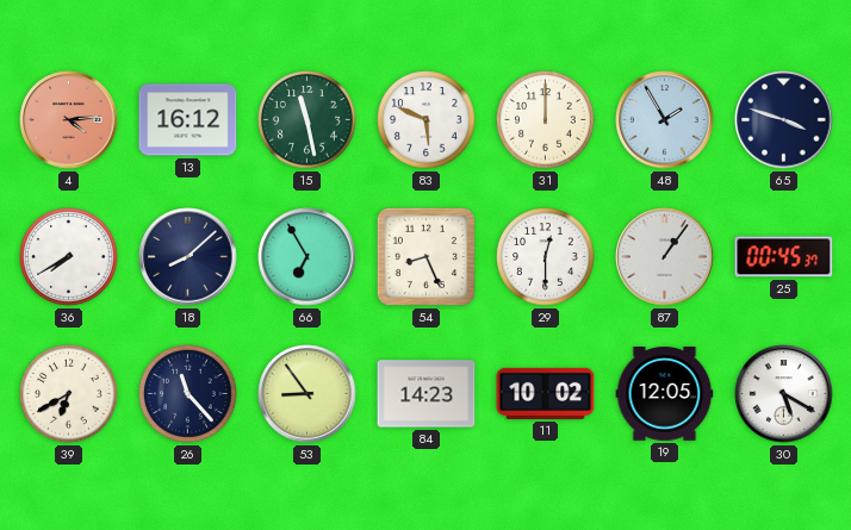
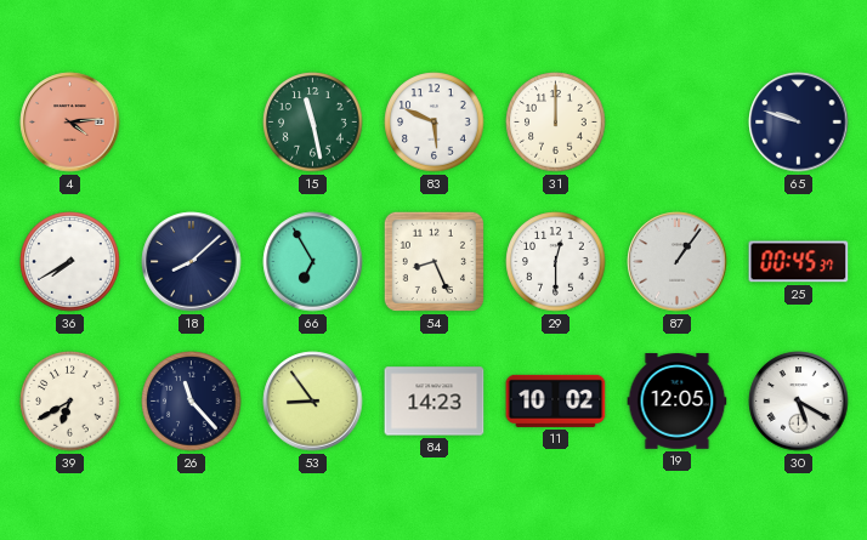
13: 16:12 -> none
48: 1:55 -> none
65: 3:48 -> 9:48
